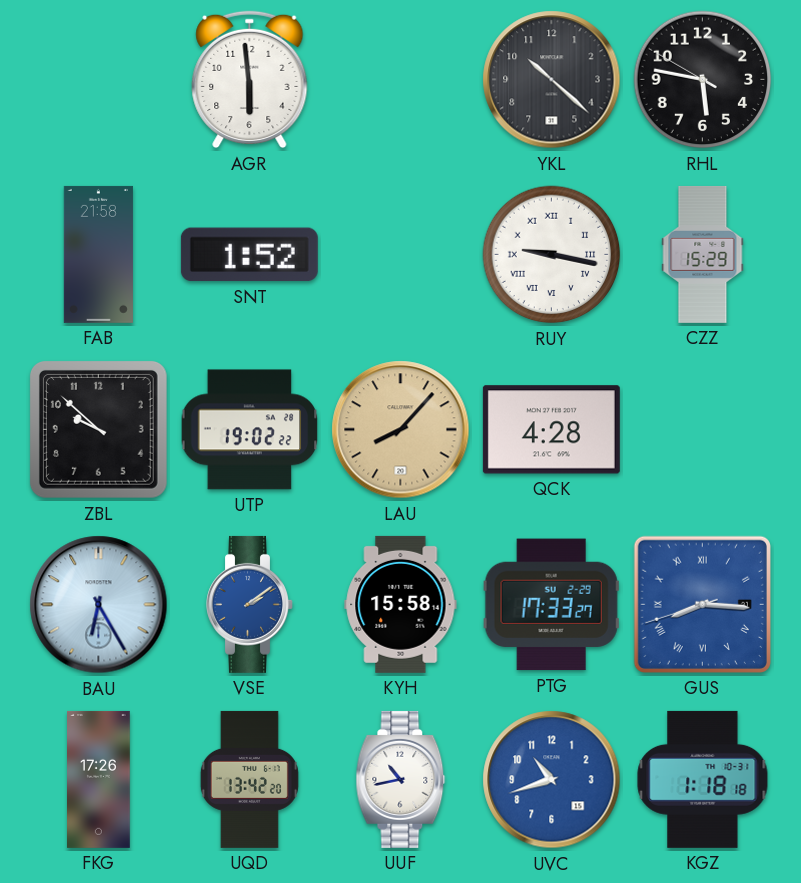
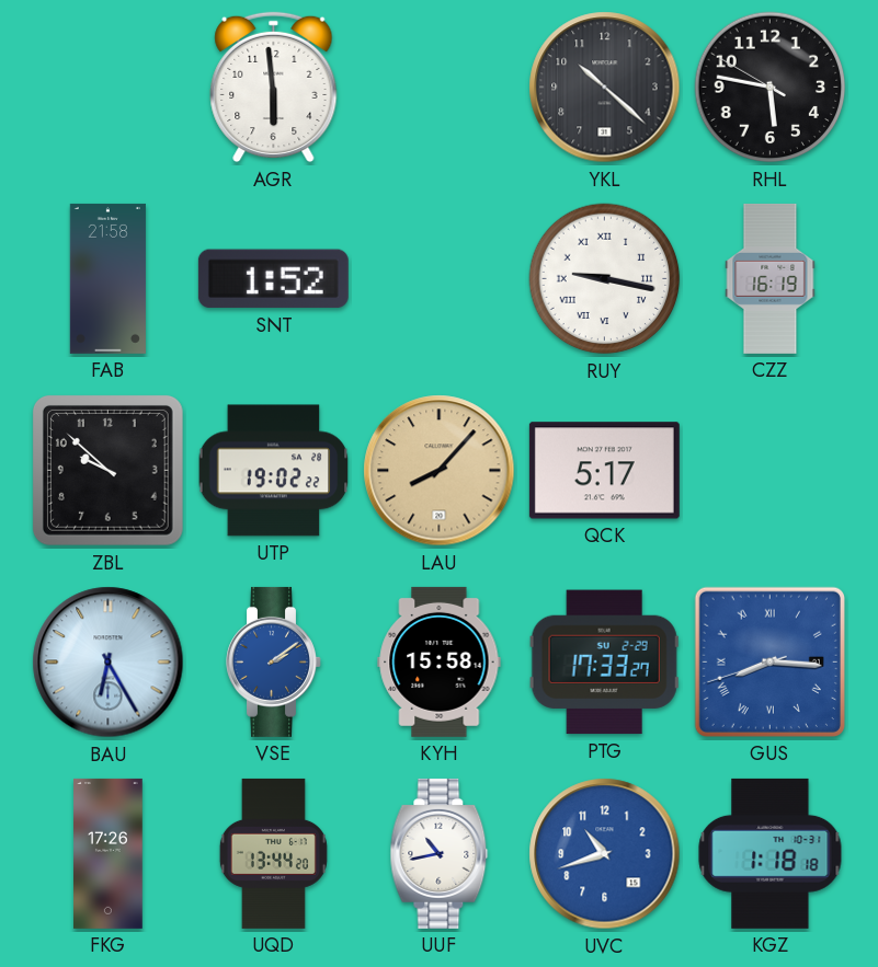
CZZ: 15:29 -> 16:19
QCK: 4:28 -> 5:17
UQD: 13:42 -> 13:44
